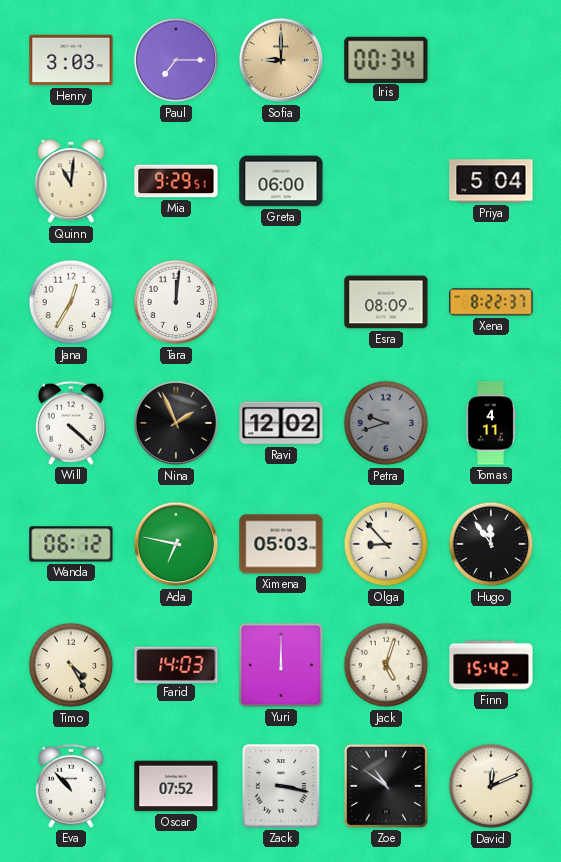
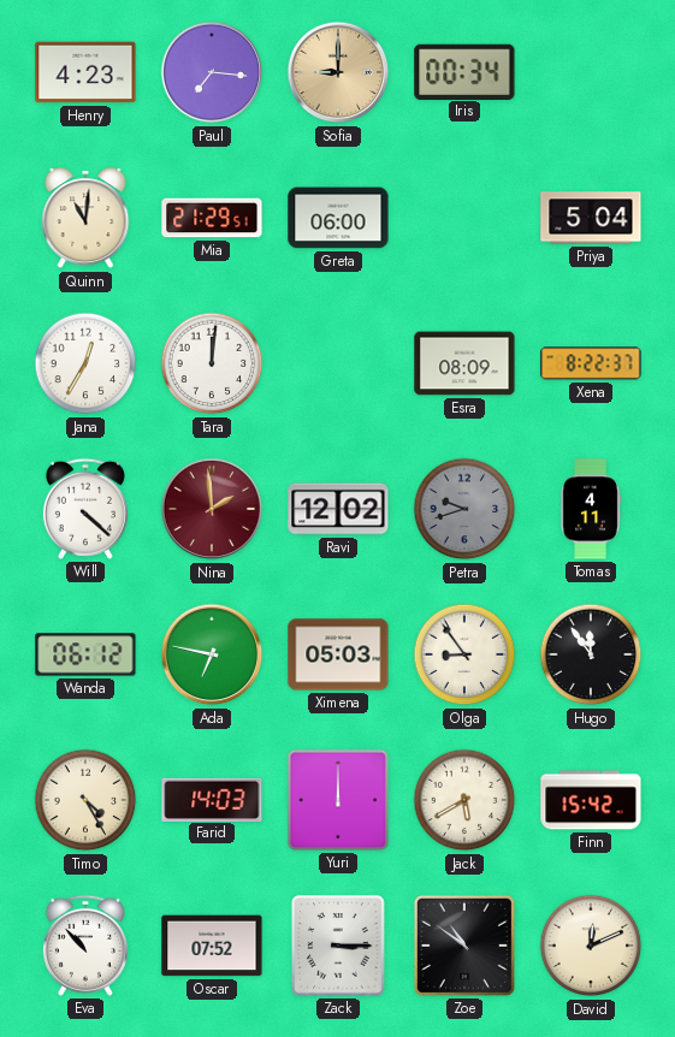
Henry: 3:03 -> 4:23
Paul: 7:15 -> 7:16
Mia: 9:29 -> 21:29
Nina: 1:56 -> 1:59
Nina dial: black -> burgundy
Olga: 8:53 -> 8:54
Jack: 5:03 -> 5:40
Zack: 3:17 -> 3:15
